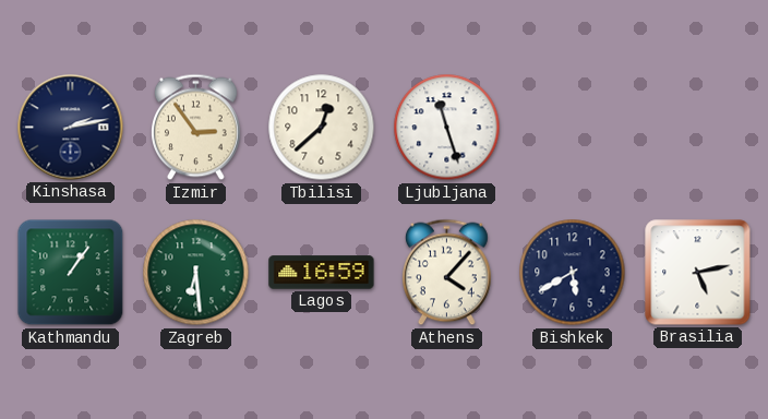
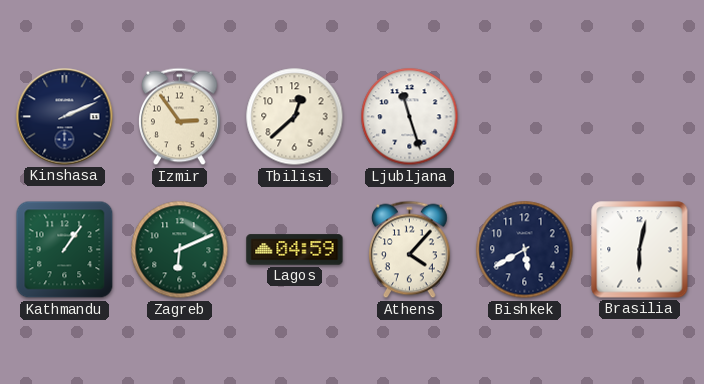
Kinshasa: 2:13 -> 2:11
Zagreb: 6:29 -> 6:11
Lagos: 16:59 -> 04:59
Brasilia: 5:13 -> 6:02
